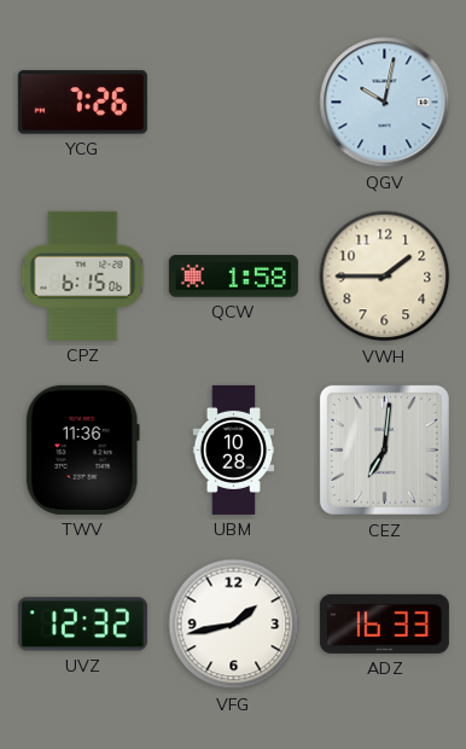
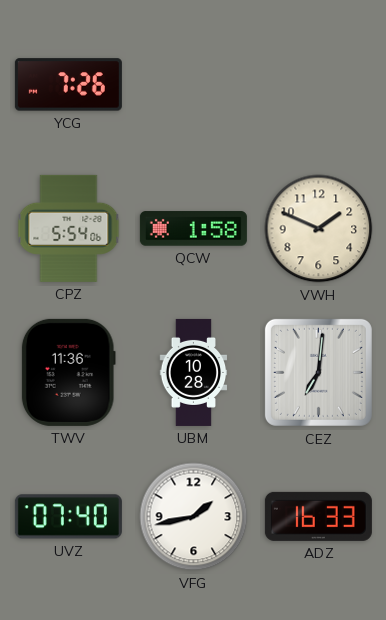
QGV: 10:02 -> none
CPZ: 6:15 -> 5:54
VWH: 1:45 -> 1:49
UVZ: 12:32 -> 07:40
